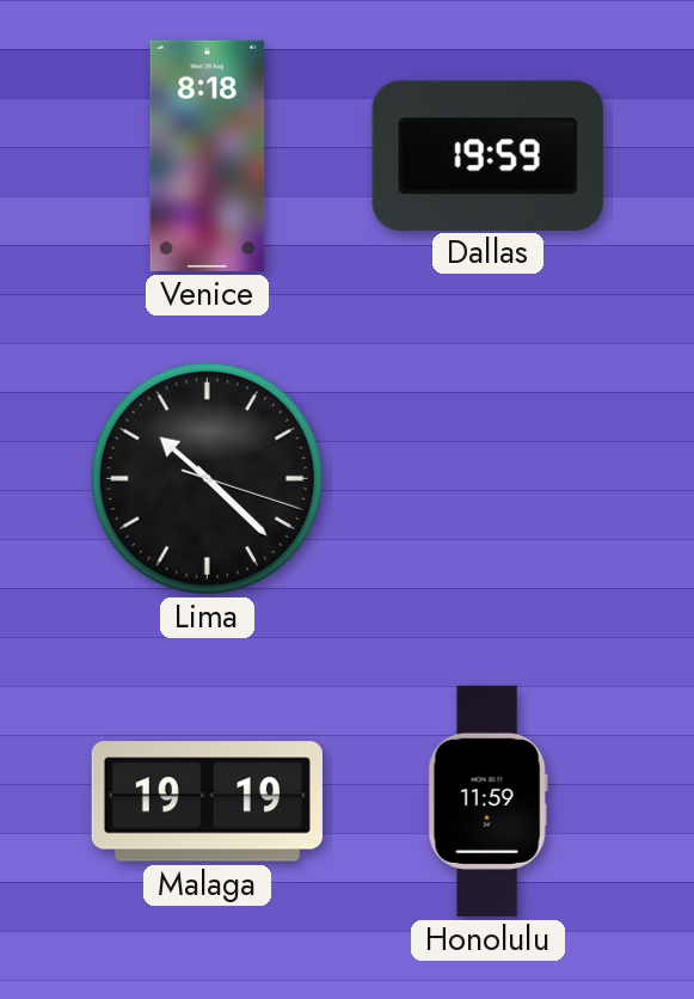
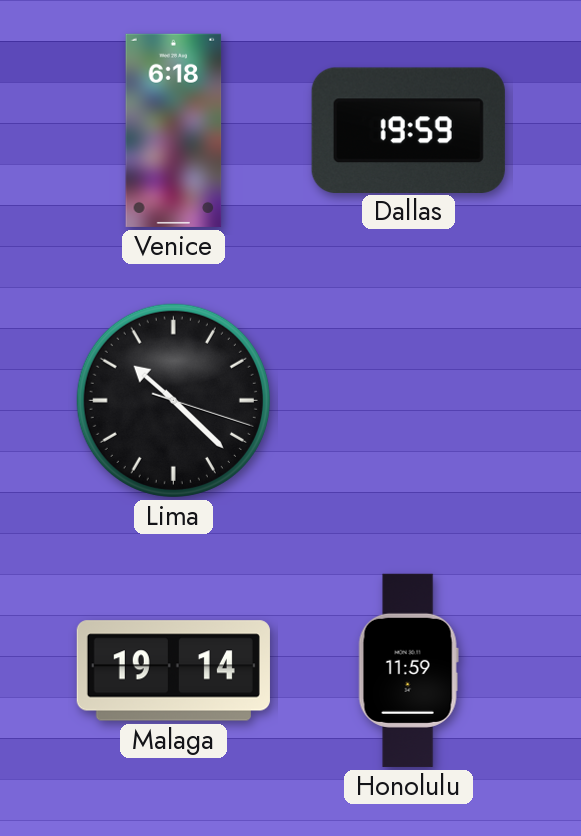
Venice: 8:18 -> 6:18
Malaga: 19:19 -> 19:14
